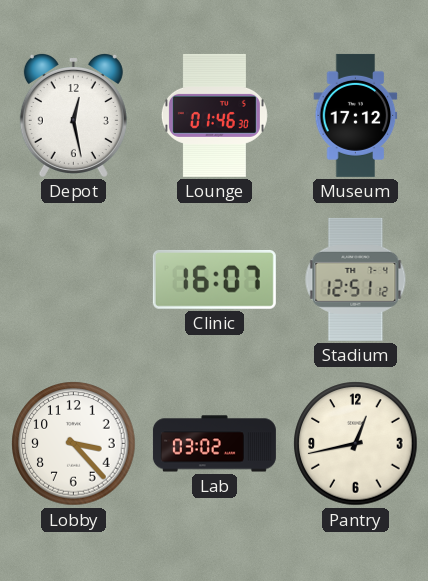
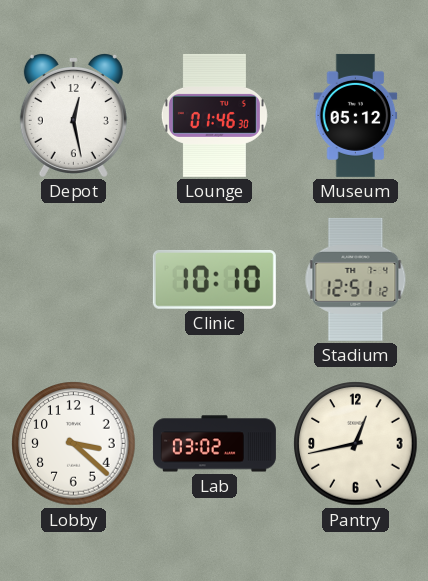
Museum: 17:12 -> 05:12
Clinic: 16:07 -> 10:10
Lobby: 3:23 -> 3:22
